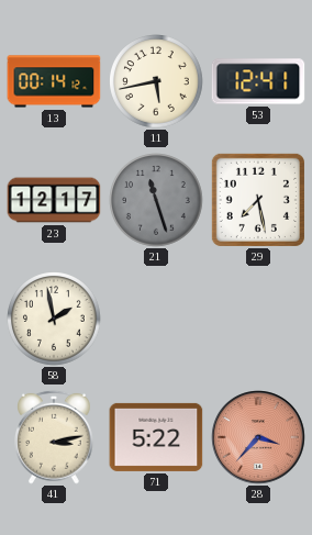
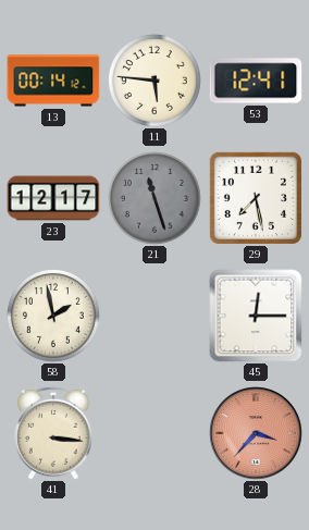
11: 5:43 -> 5:46
45: none -> 12:15
41: 3:13 -> 3:16
71: 5:22 -> none
